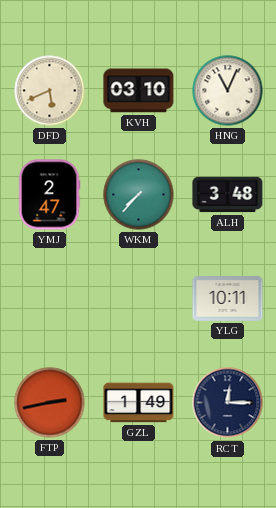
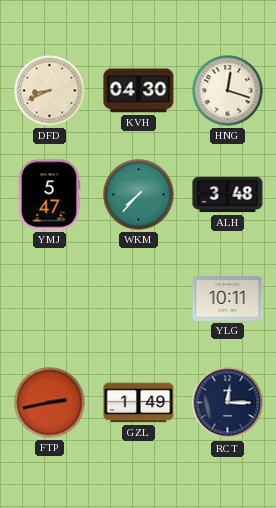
DFD: 5:41 -> 8:41
KVH: 03:10 -> 04:30
HNG: 11:04 -> 12:18
YMJ: 2:47 -> 5:47
